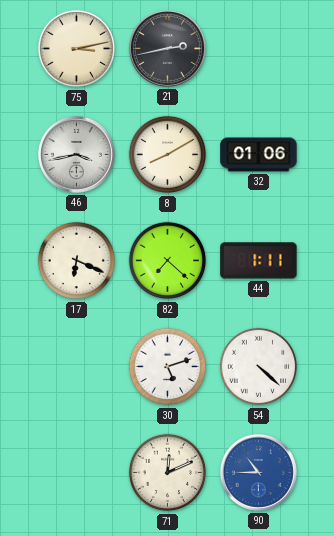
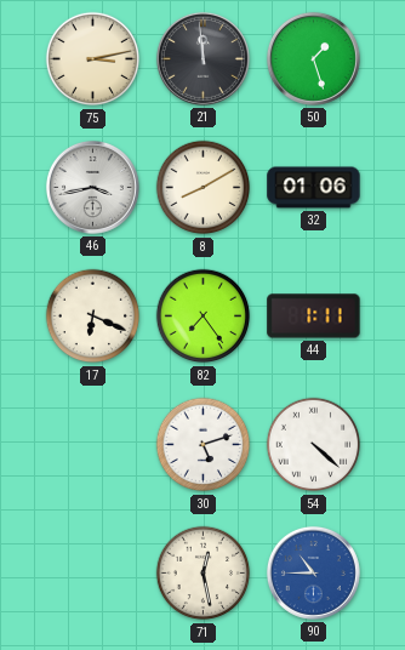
21: 2:43 -> 11:59
50: none -> 1:27
82: 7:22 -> 7:24
71: 12:11 -> 12:28
